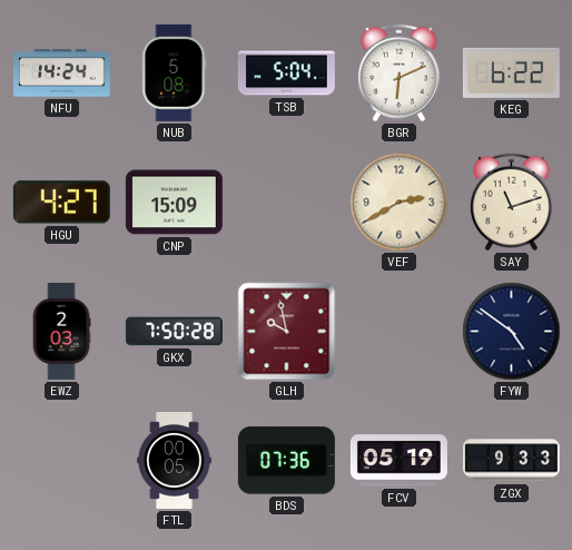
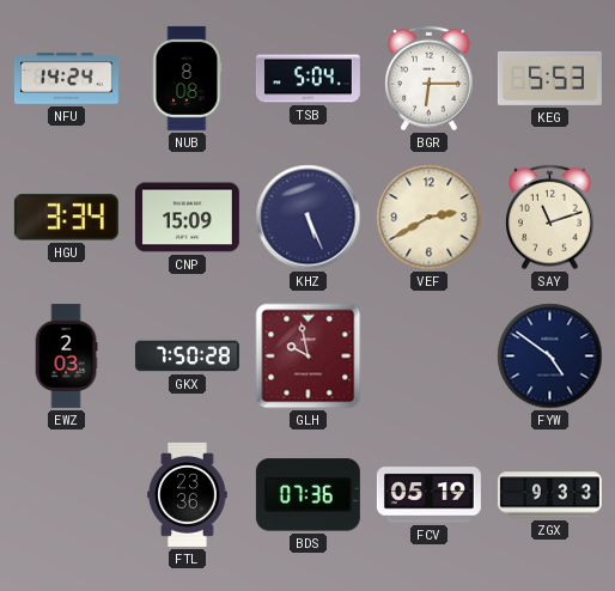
NUB: 5:08 -> 8:08
BGR: 6:11 -> 6:15
KEG: 6:22 -> 5:53
HGU: 4:27 -> 3:34
KHZ: none -> 5:26
FTL: 00:05 -> 23:36
